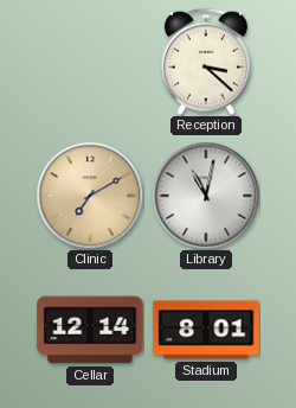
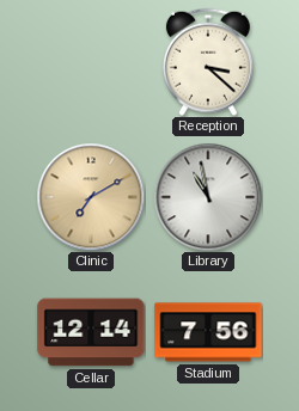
Library: 11:02 -> 10:58
Stadium: 8:01 -> 7:56
